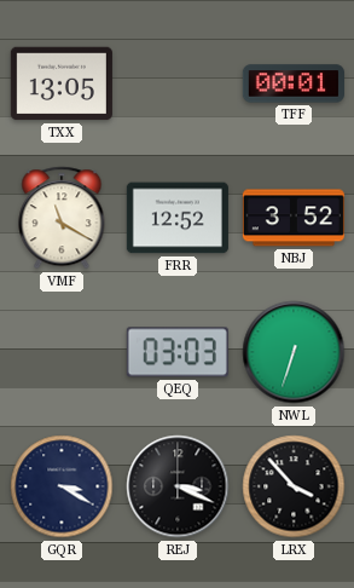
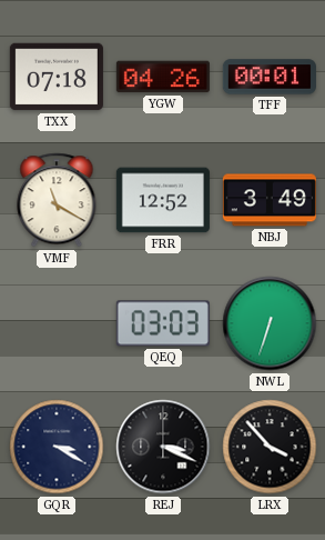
TXX: 13:05 -> 07:18
YGW: none -> 04:26
NBJ: 3:52 -> 3:49
